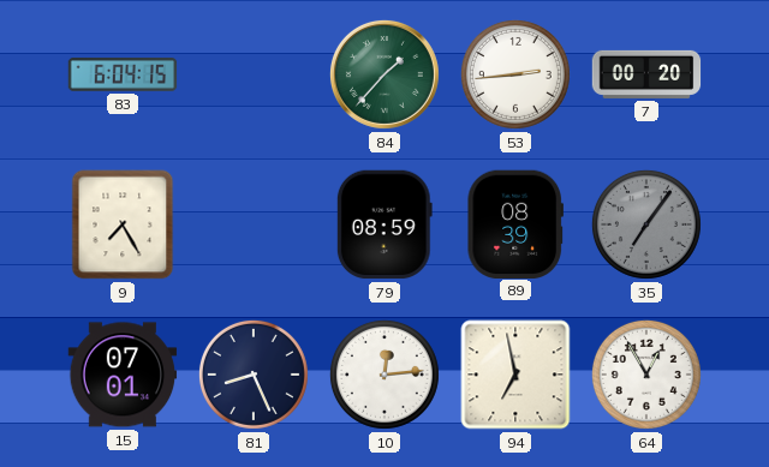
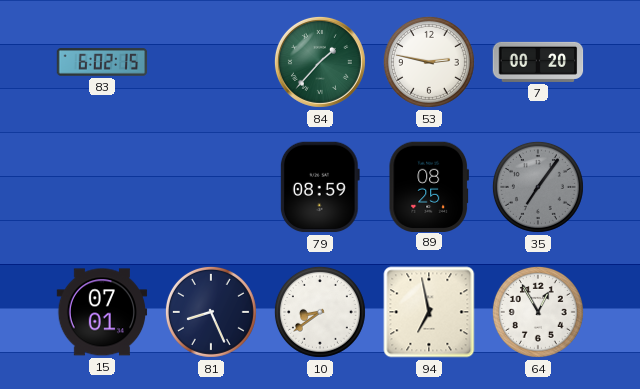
83: 6:04 -> 6:02
53: 2:44 -> 2:47
9: 7:25 -> none
89: 08:39 -> 08:25
10: 12:14 -> 8:39
